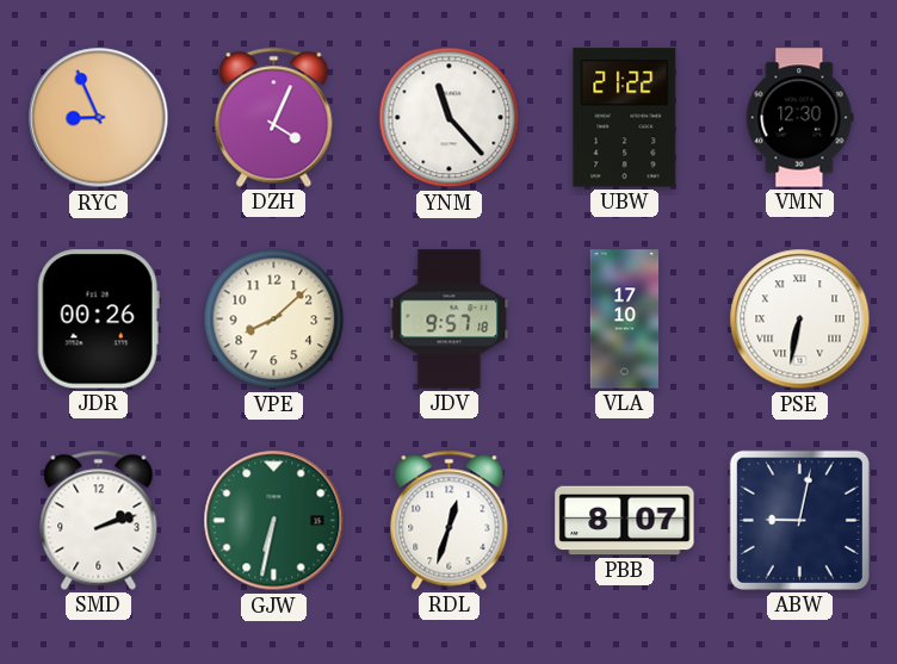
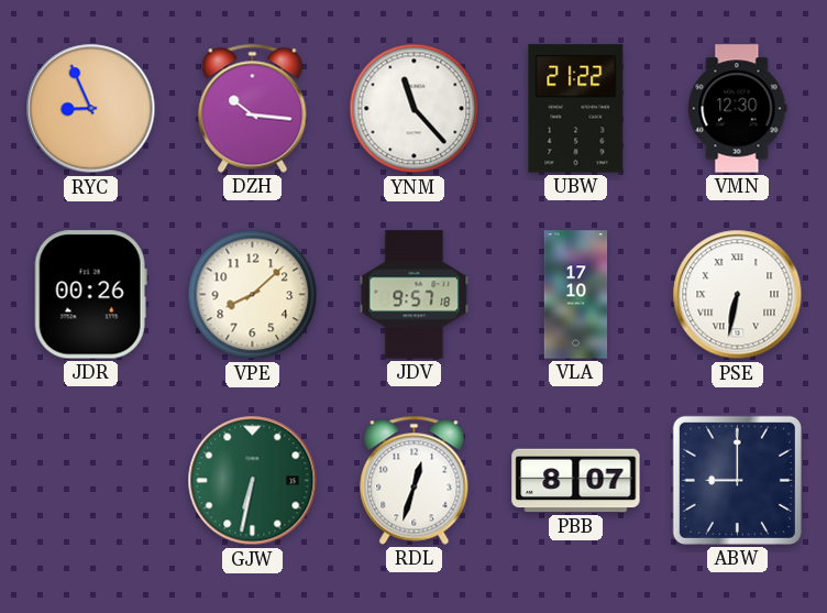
DZH: 4:04 -> 10:16
SMD: 2:12 -> none
ABW: 9:02 -> 9:00
